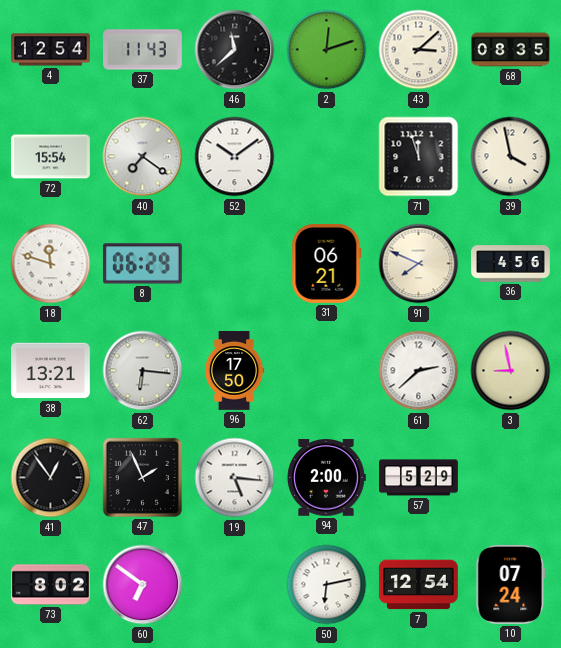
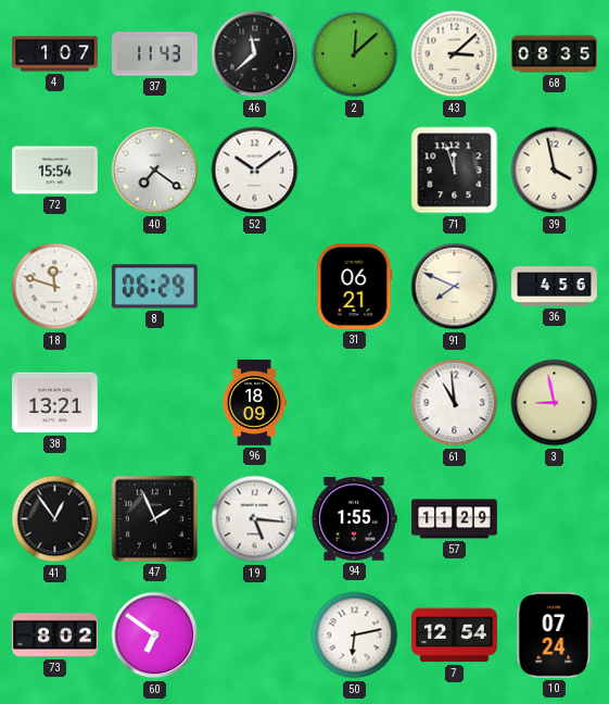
4: 12:54 -> 1:07
2: 12:12 -> 12:08
62: 6:16 -> none
96: 17:50 -> 18:09
61: 2:38 -> 10:59
94: 2:00 -> 1:55
57: 5:29 -> 11:29
